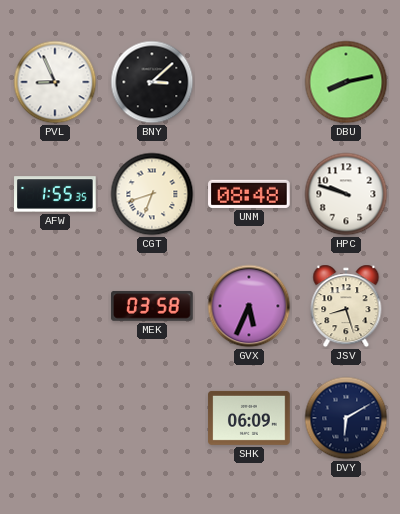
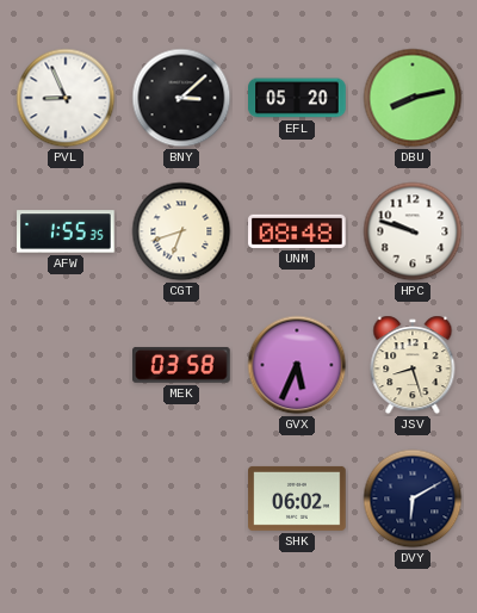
EFL: none -> 05:20
SHK: 06:09 -> 06:02
